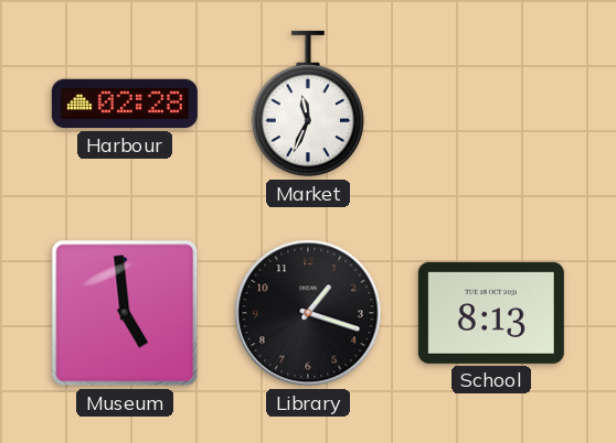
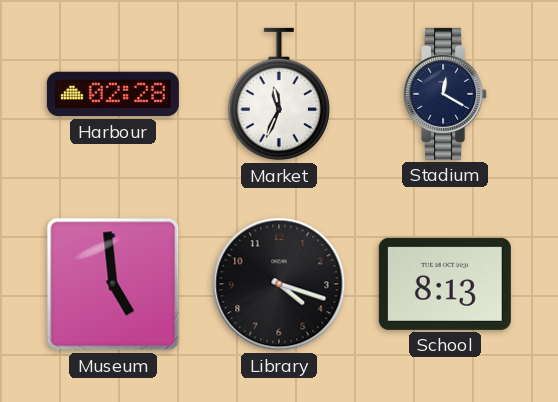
Stadium: none -> 12:20
Library: 1:18 -> 4:18
